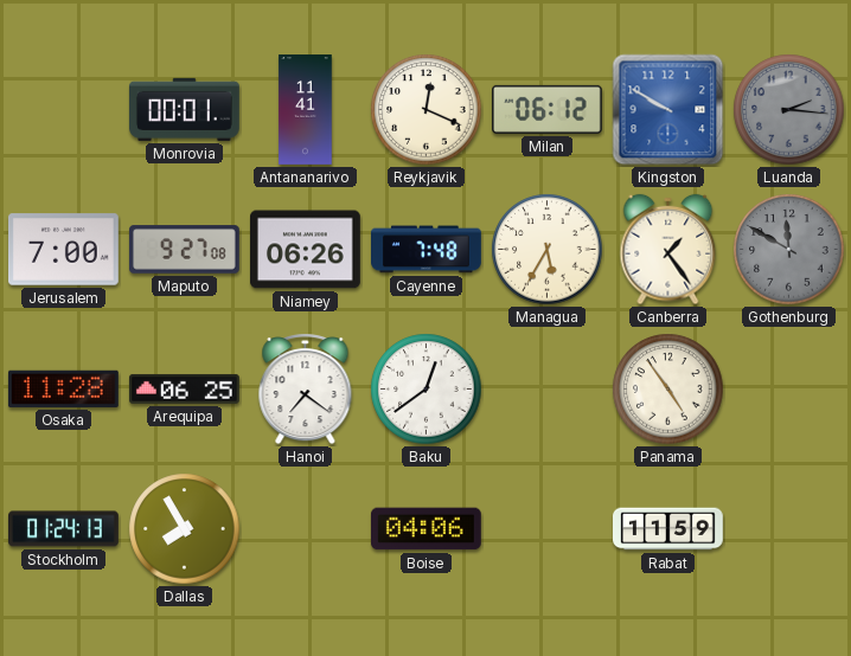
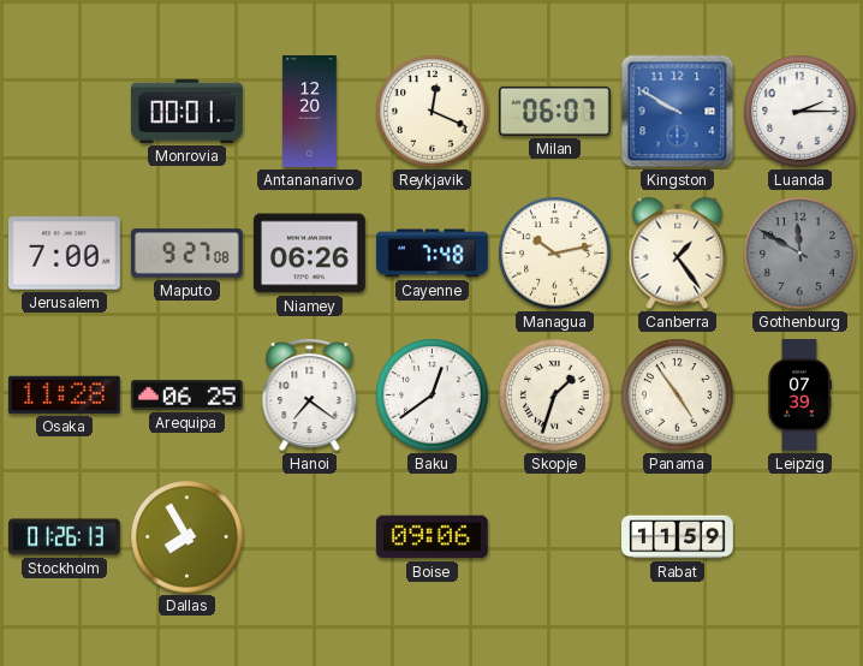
Antananarivo: 11:41 -> 12:20
Milan: 06:12 -> 06:07
Luanda: 2:16 -> 2:15
Luanda dial: grey -> white
Managua: 5:35 -> 10:13
Skopje: none -> 1:33
Leipzig: none -> 07:39
Stockholm: 01:24 -> 01:26
Boise: 04:06 -> 09:06
